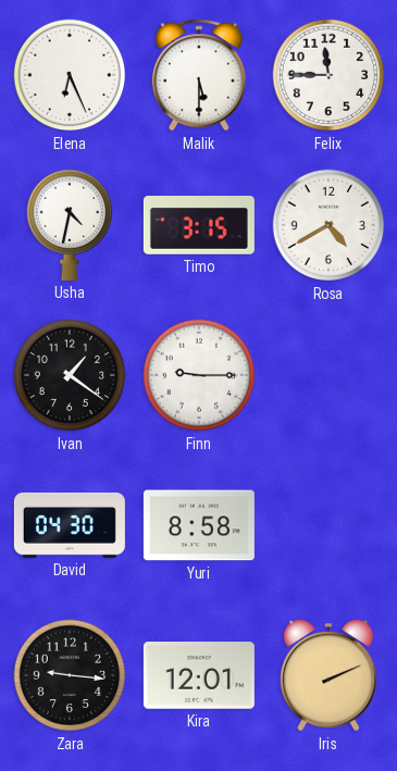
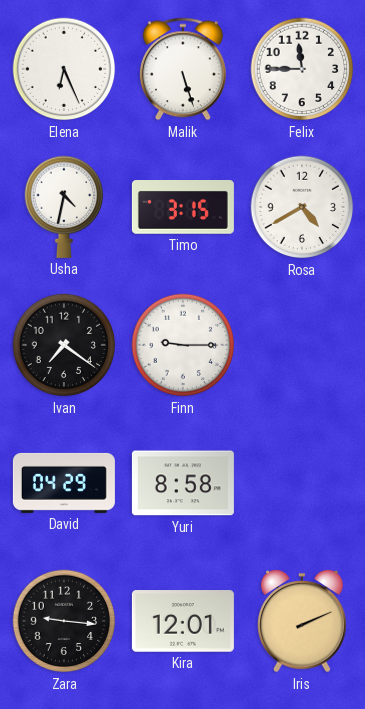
Malik: 5:30 -> 5:27
Ivan: 1:21 -> 7:21
David: 04:30 -> 04:29
